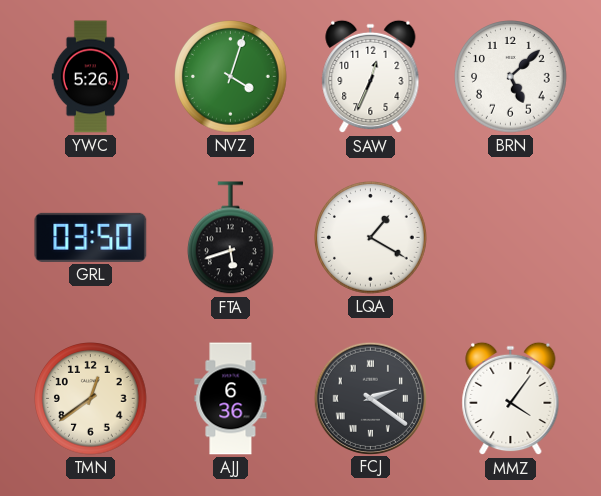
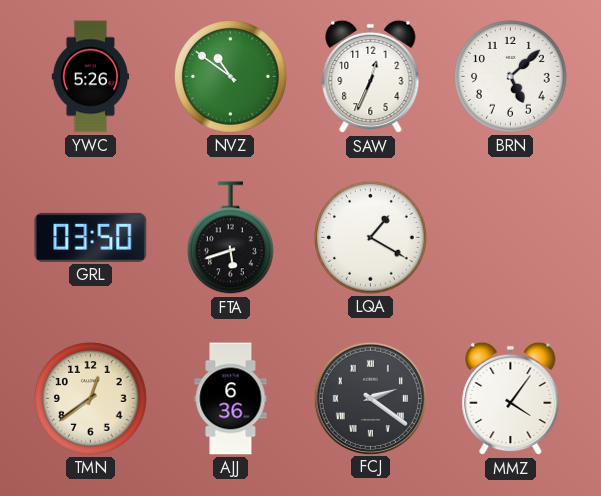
NVZ: 4:03 -> 10:51
